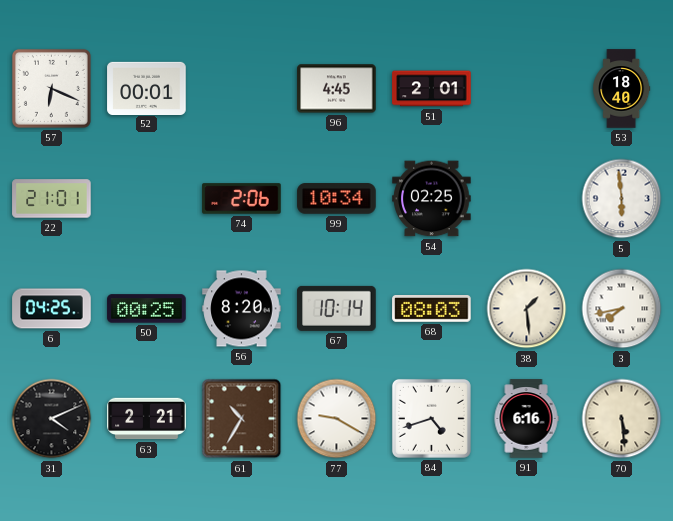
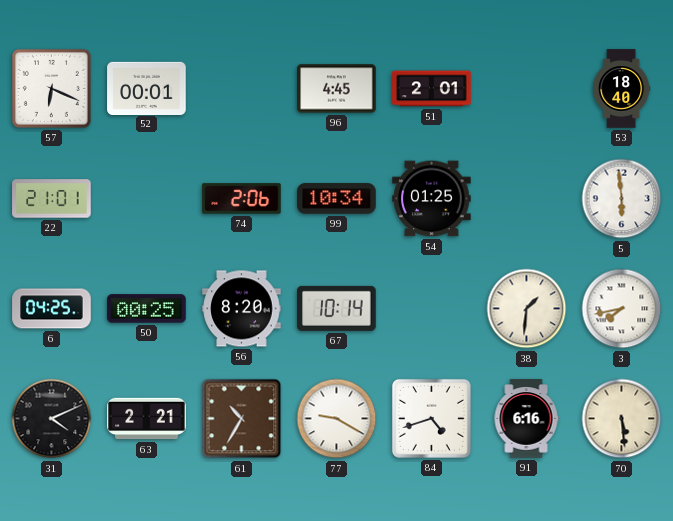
54: 02:25 -> 01:25
68: 08:03 -> none
38: 1:29 -> 1:31
